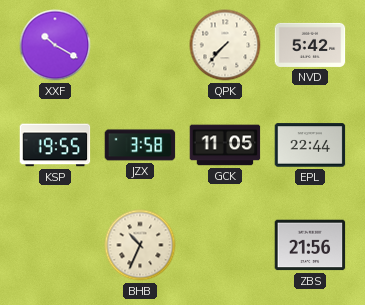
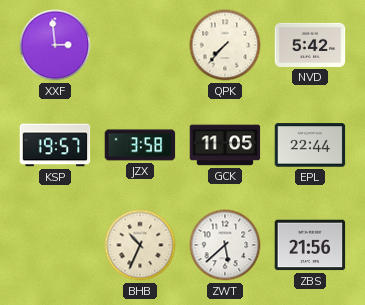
XXF: 10:20 -> 2:59
KSP: 19:55 -> 19:57
ZWT: none -> 5:38
